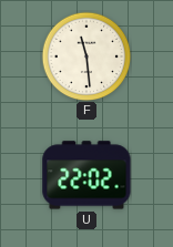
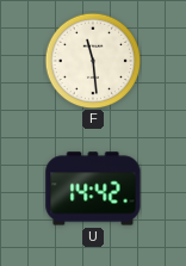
U: 22:02 -> 14:42
